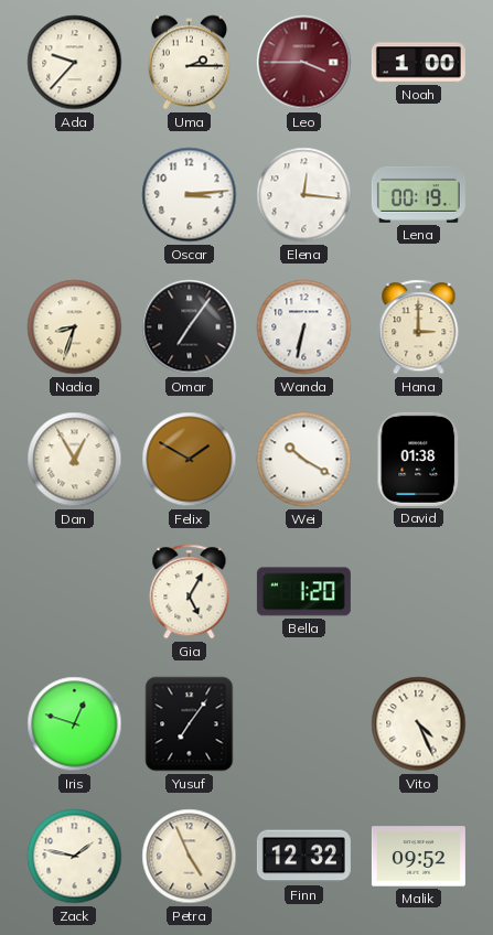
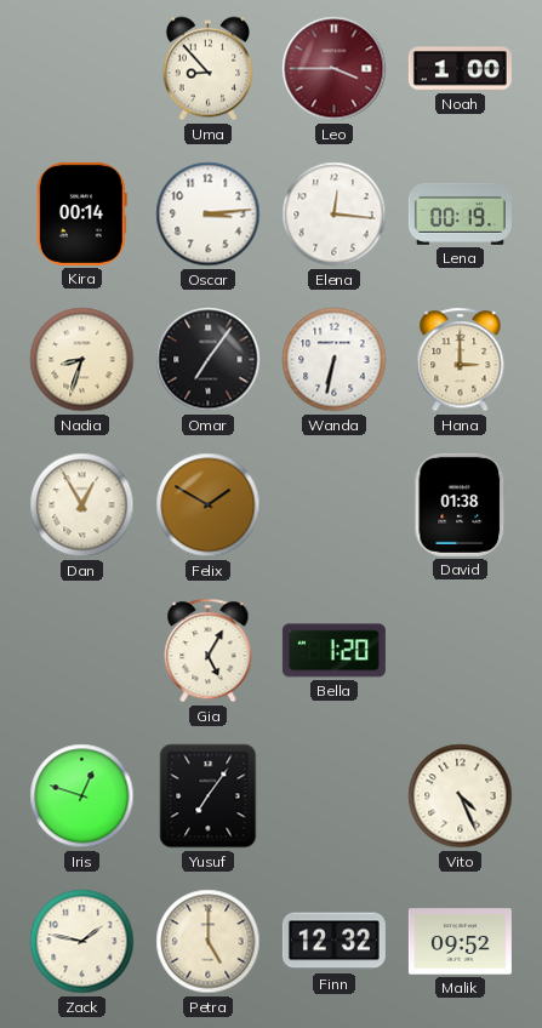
Ada: 9:37 -> none
Uma: 2:15 -> 8:53
Kira: none -> 00:14
Wei: 10:20 -> none
Petra: 4:56 -> 5:00
